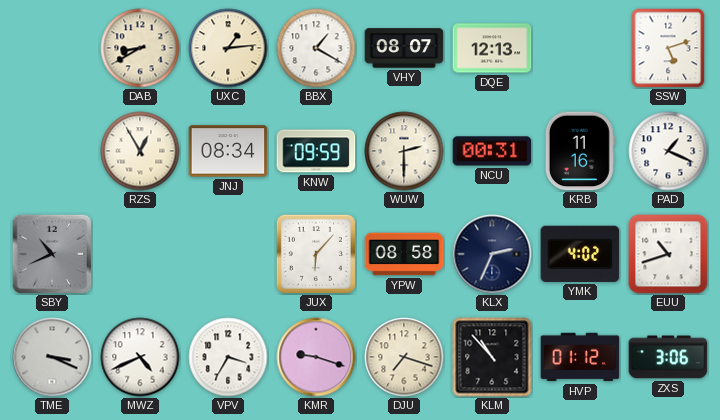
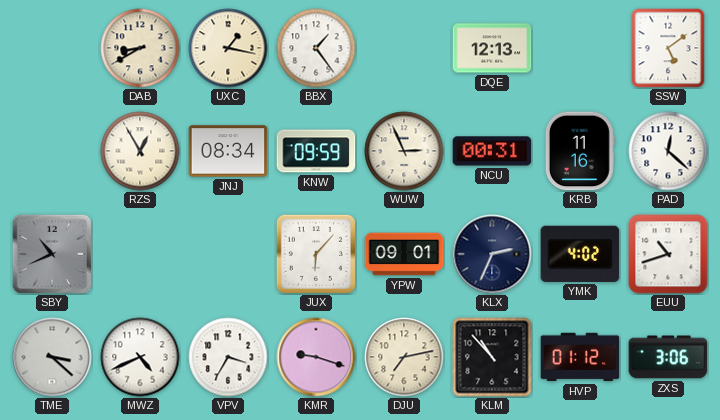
UXC: 1:14 -> 1:17
BBX: 1:20 -> 1:24
VHY: 08:07 -> none
SSW: 5:12 -> 5:09
WUW: 2:30 -> 2:56
PAD: 1:19 -> 12:22
YPW: 08:58 -> 09:01
TME: 3:19 -> 3:22
DJU: 7:18 -> 7:13
